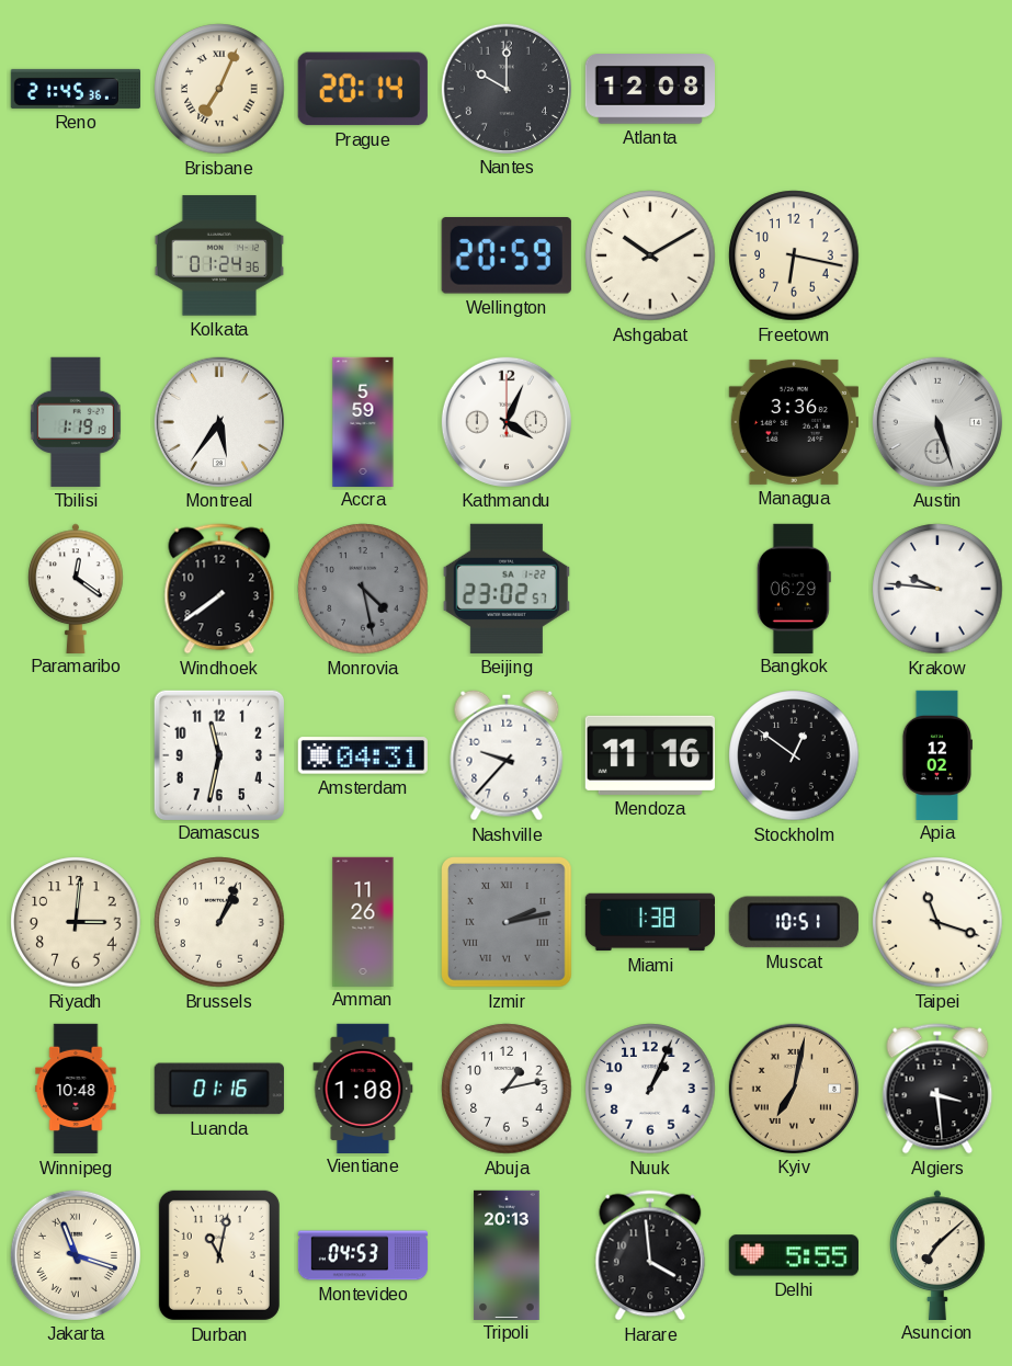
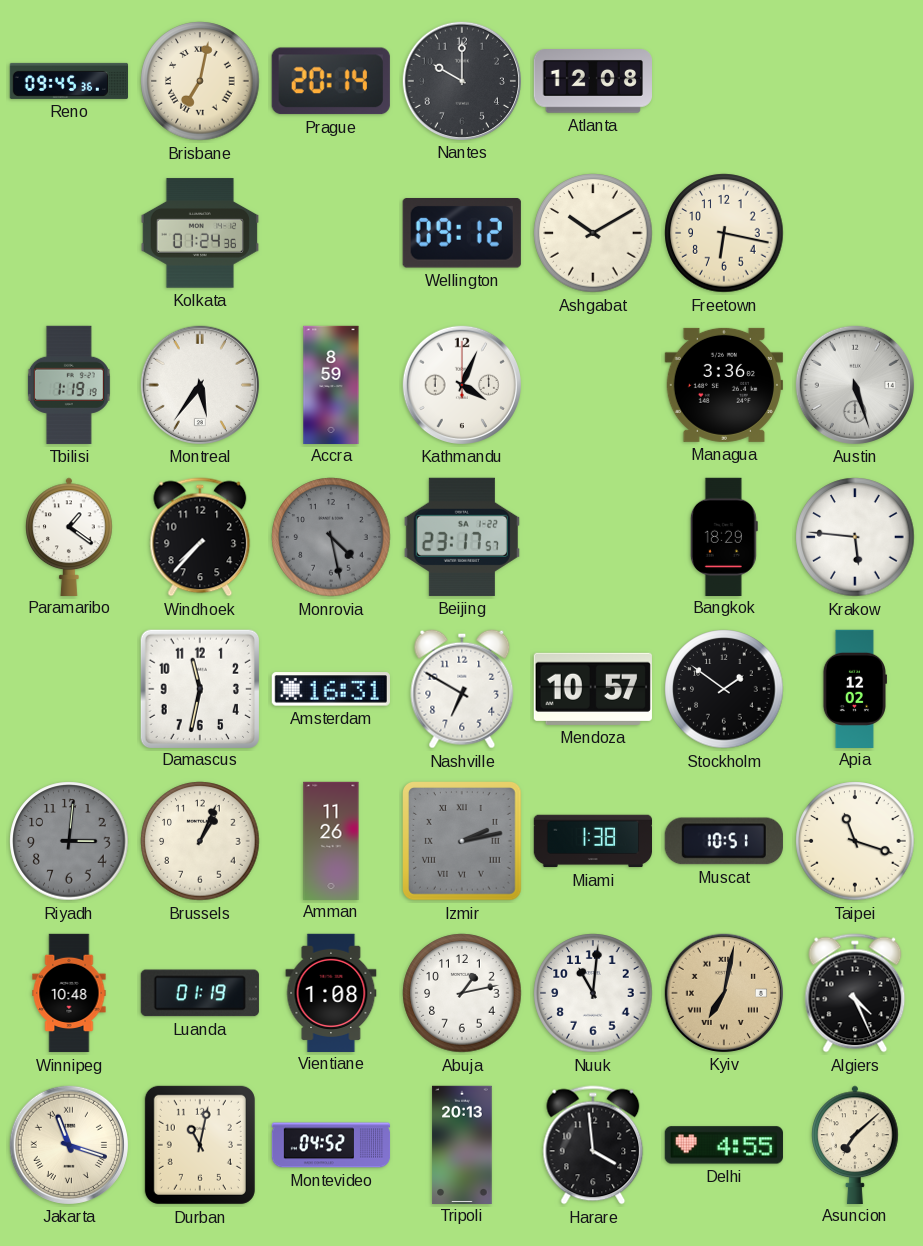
Reno: 21:45 -> 09:45
Brisbane: 7:04 -> 7:02
Wellington: 20:59 -> 09:12
Accra: 5:59 -> 8:59
Paramaribo: 12:21 -> 1:21
Windhoek: 7:39 -> 7:37
Beijing: 23:02 -> 23:17
Bangkok: 06:29 -> 18:29
Krakow: 9:46 -> 5:46
Amsterdam: 04:31 -> 16:31
Nashville: 9:37 -> 6:50
Mendoza: 11:16 -> 10:57
Stockholm: 12:51 -> 1:51
Riyadh dial: cream -> grey
Luanda: 01:16 -> 01:19
Nuuk: 1:04 -> 11:01
Algiers: 3:29 -> 4:26
Montevideo: 04:53 -> 04:52
Delhi: 5:55 -> 4:55
